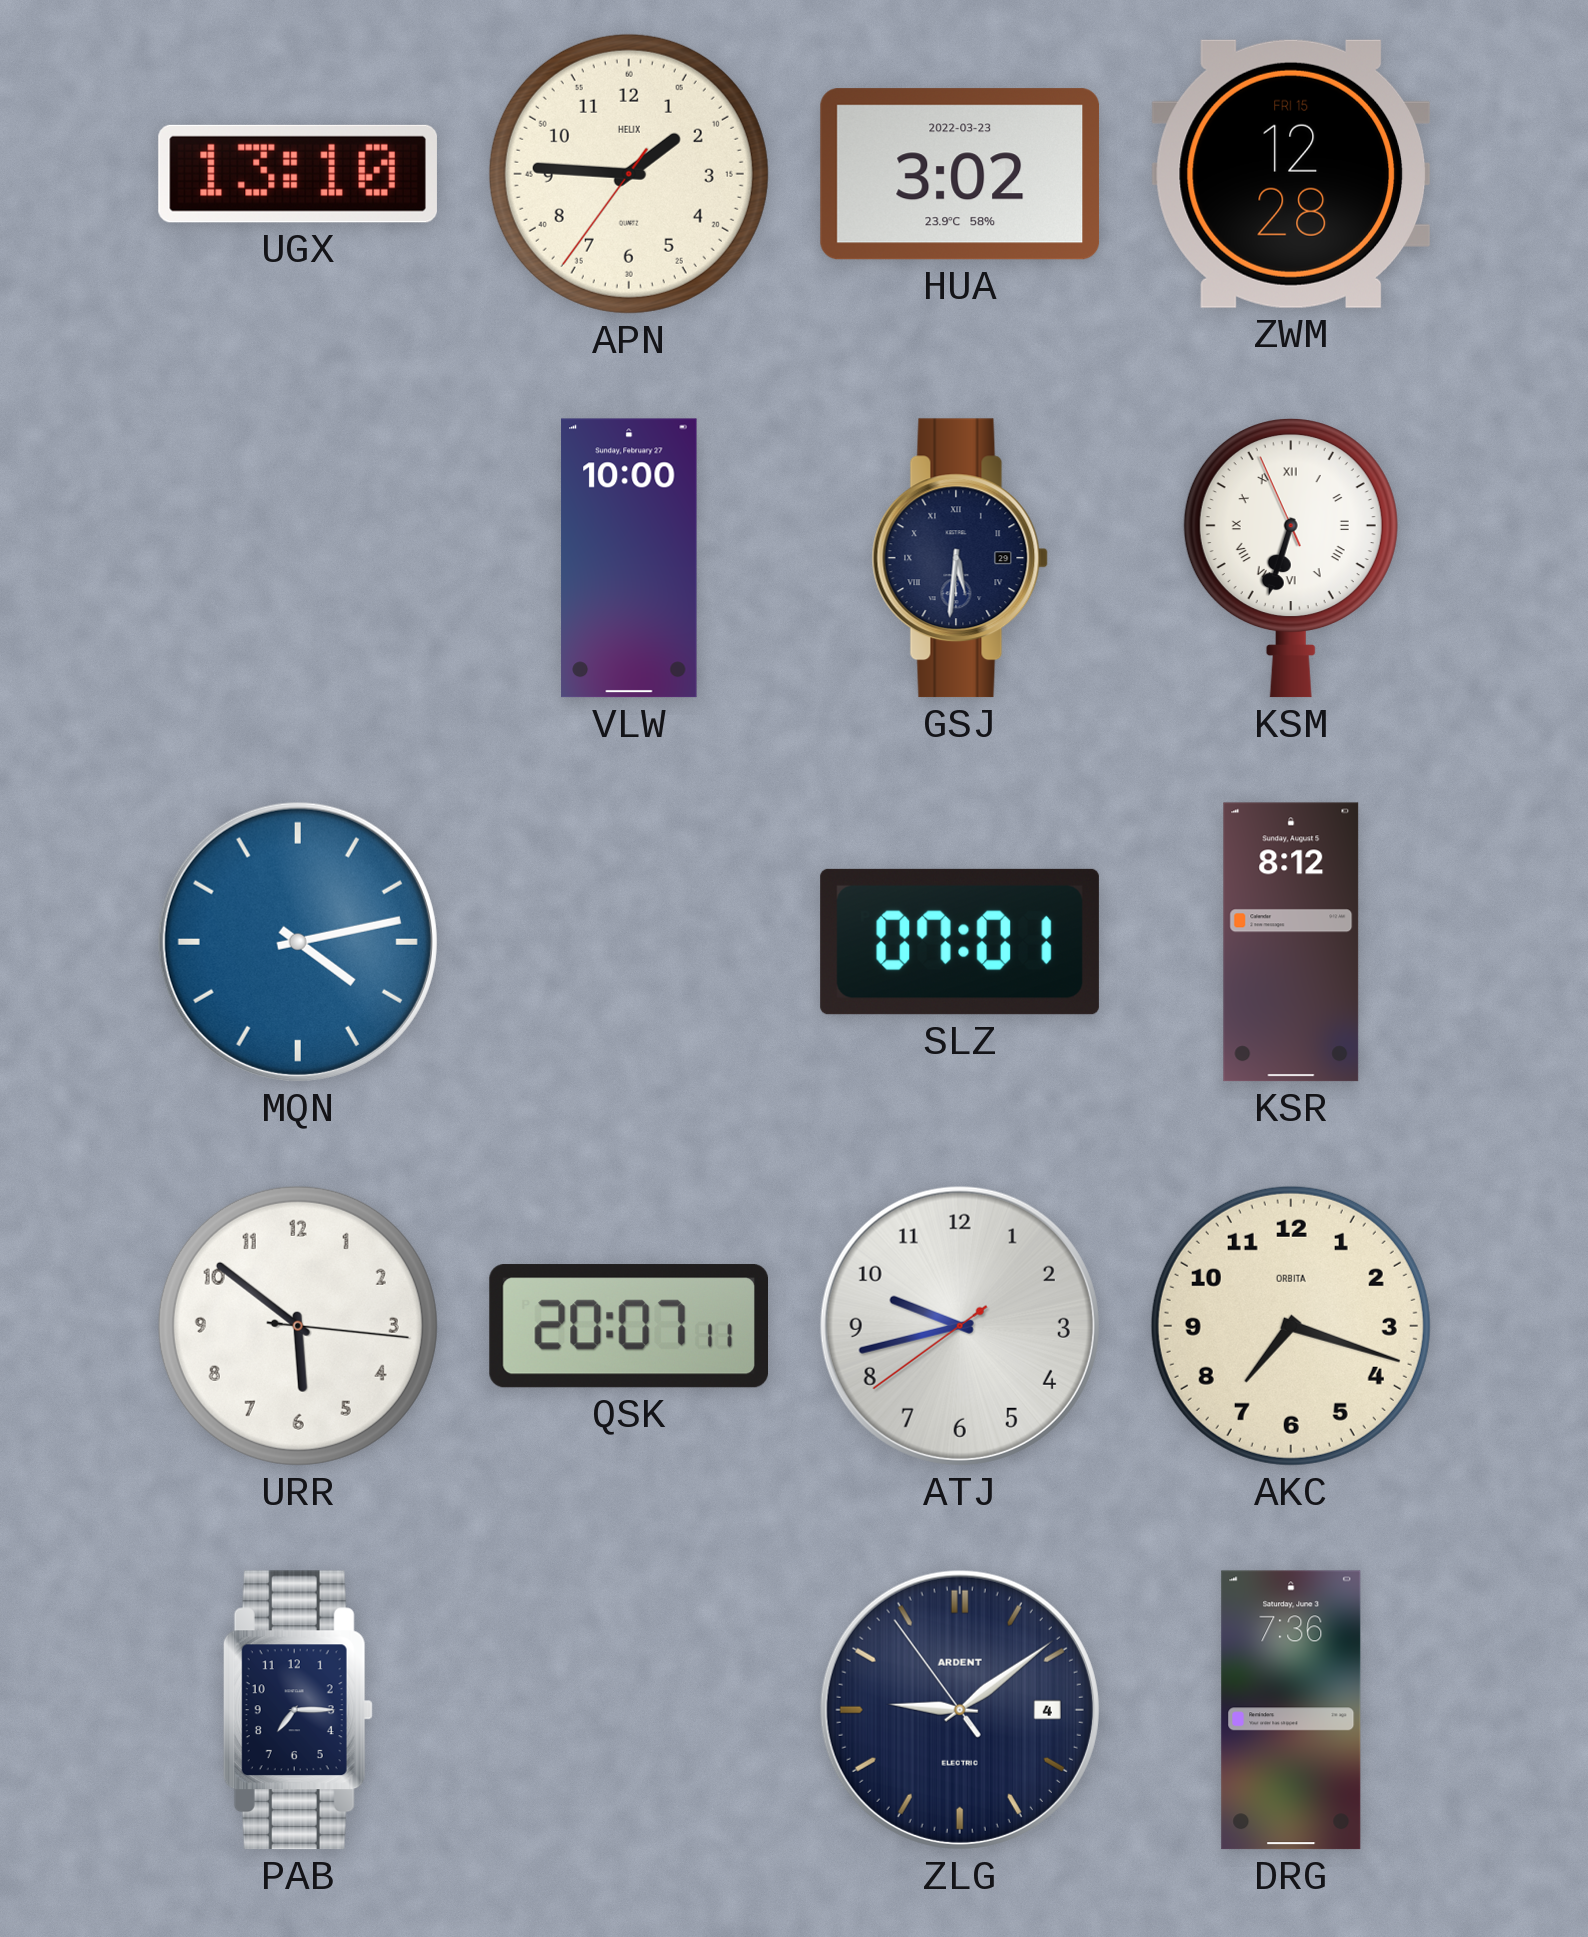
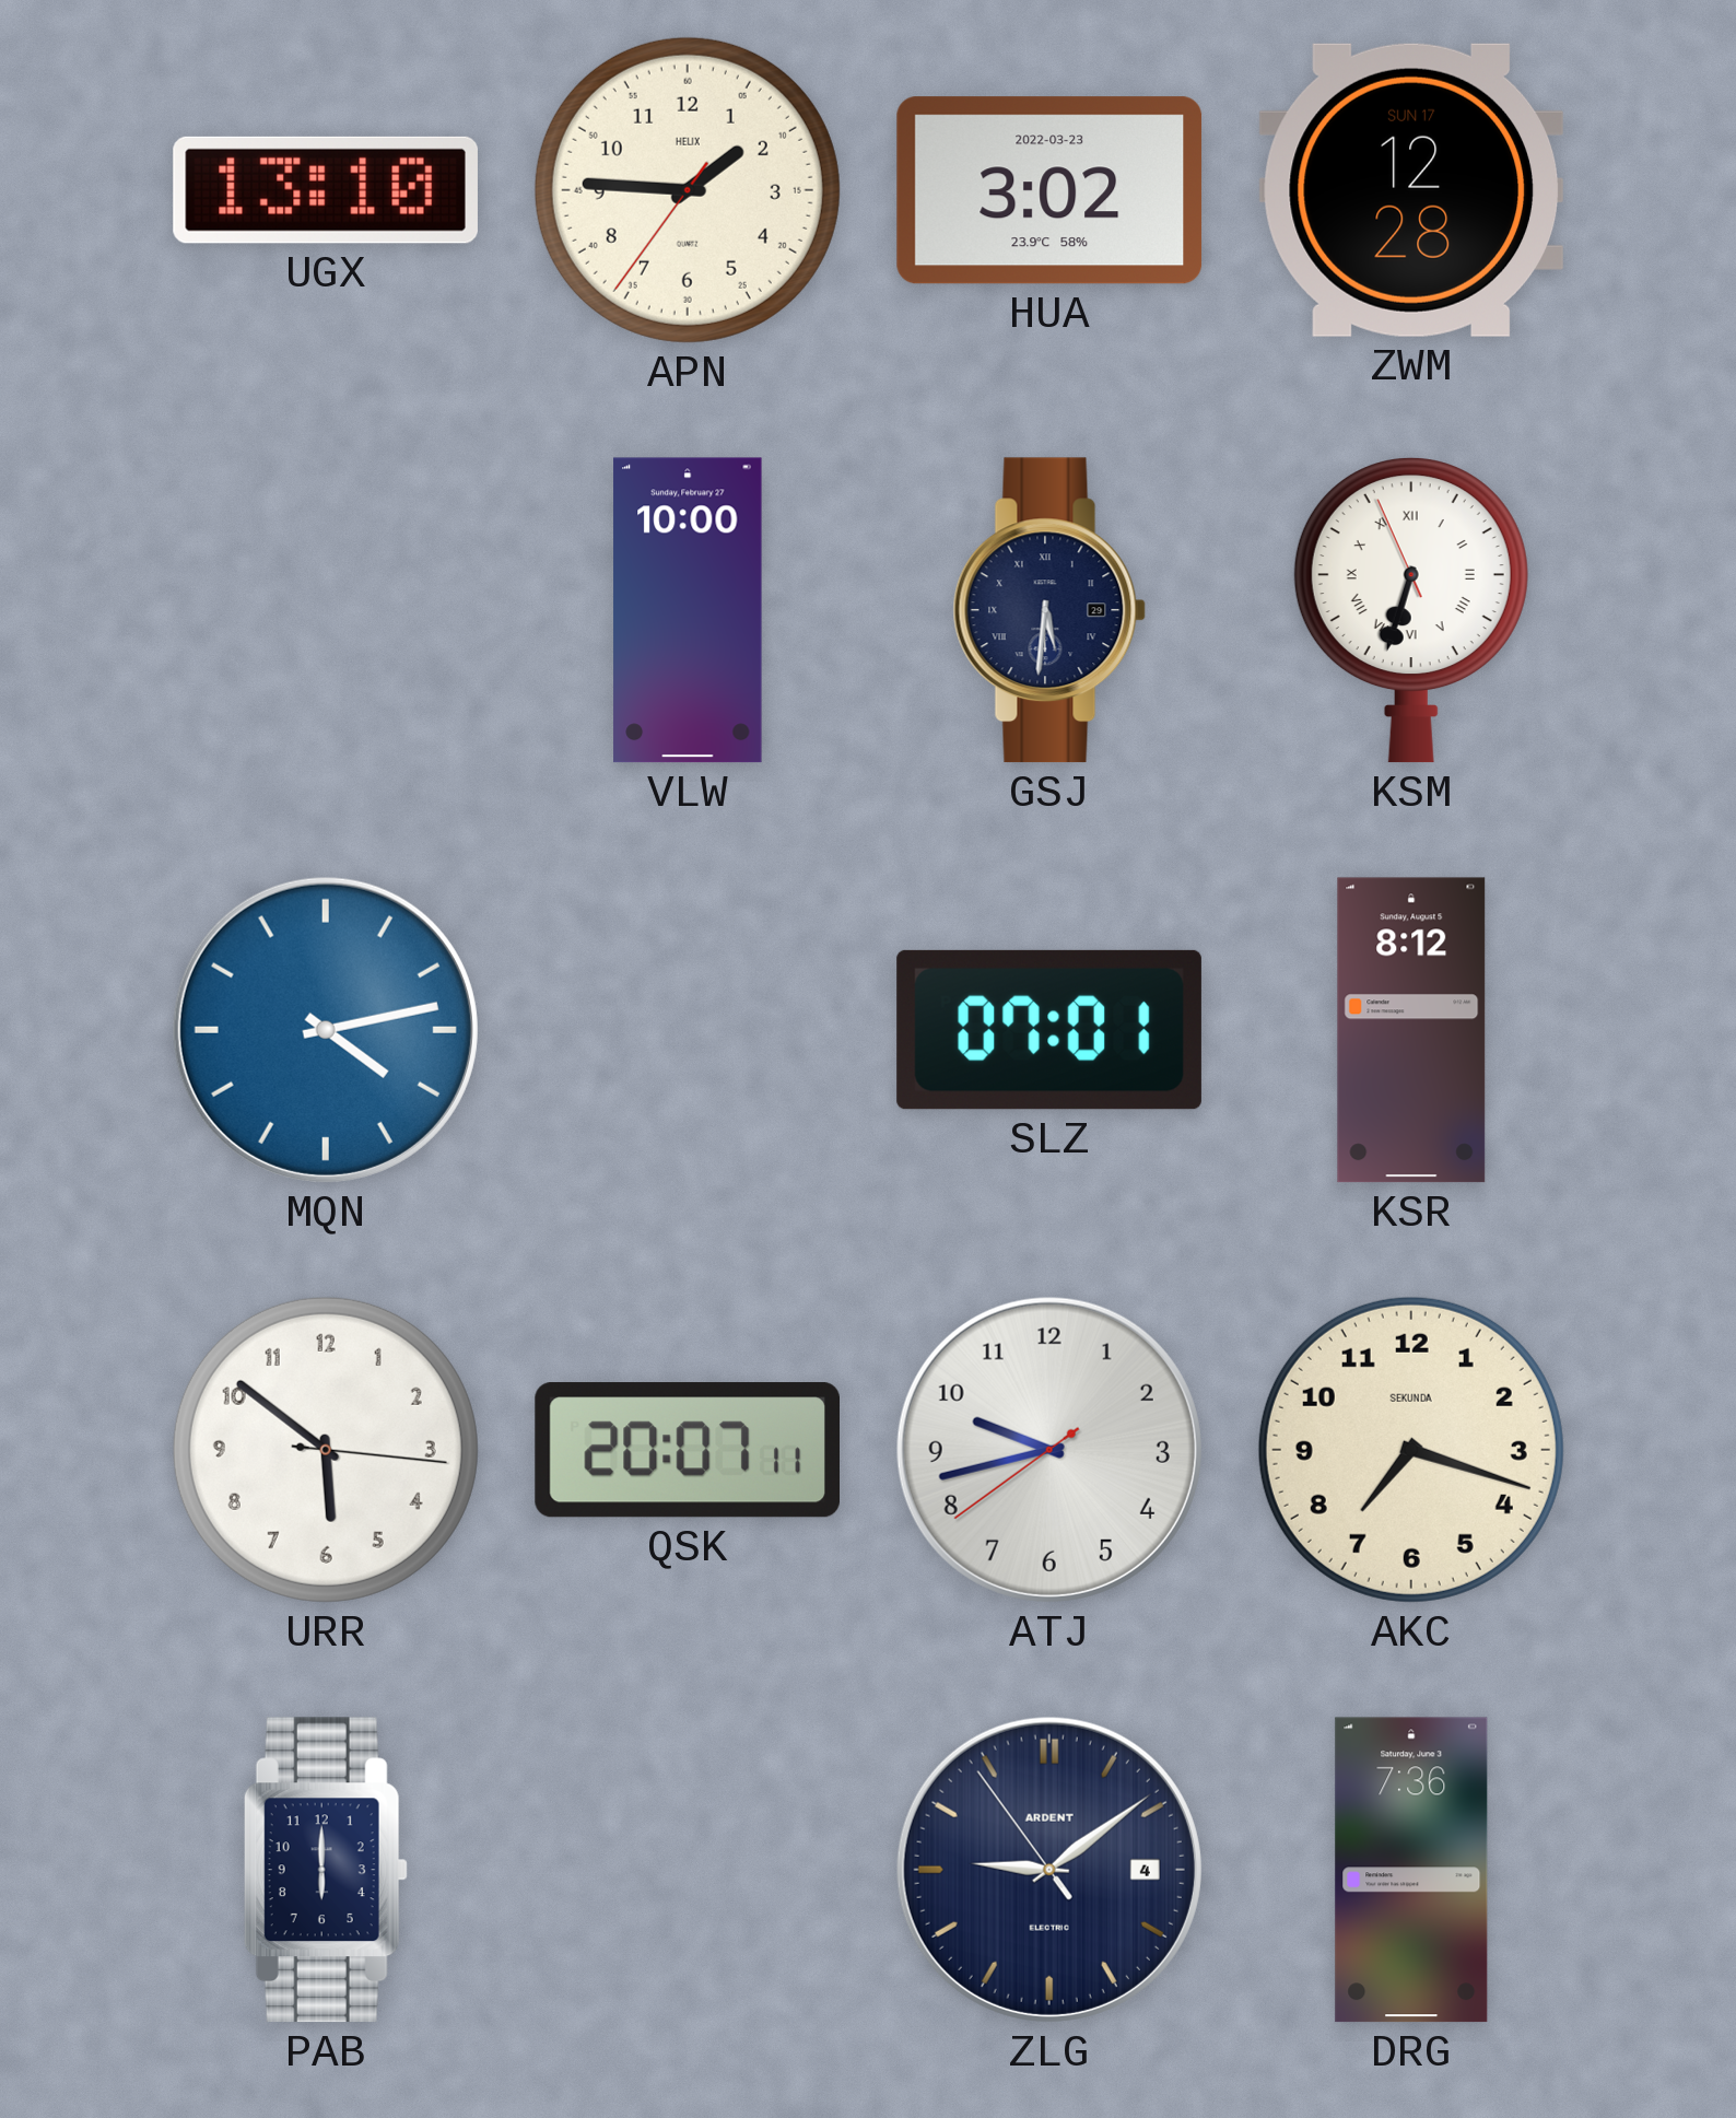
ZWM date: FRI 15 -> SUN 17
AKC brand: ORBITA -> SEKUNDA
PAB: 7:15 -> 6:00
